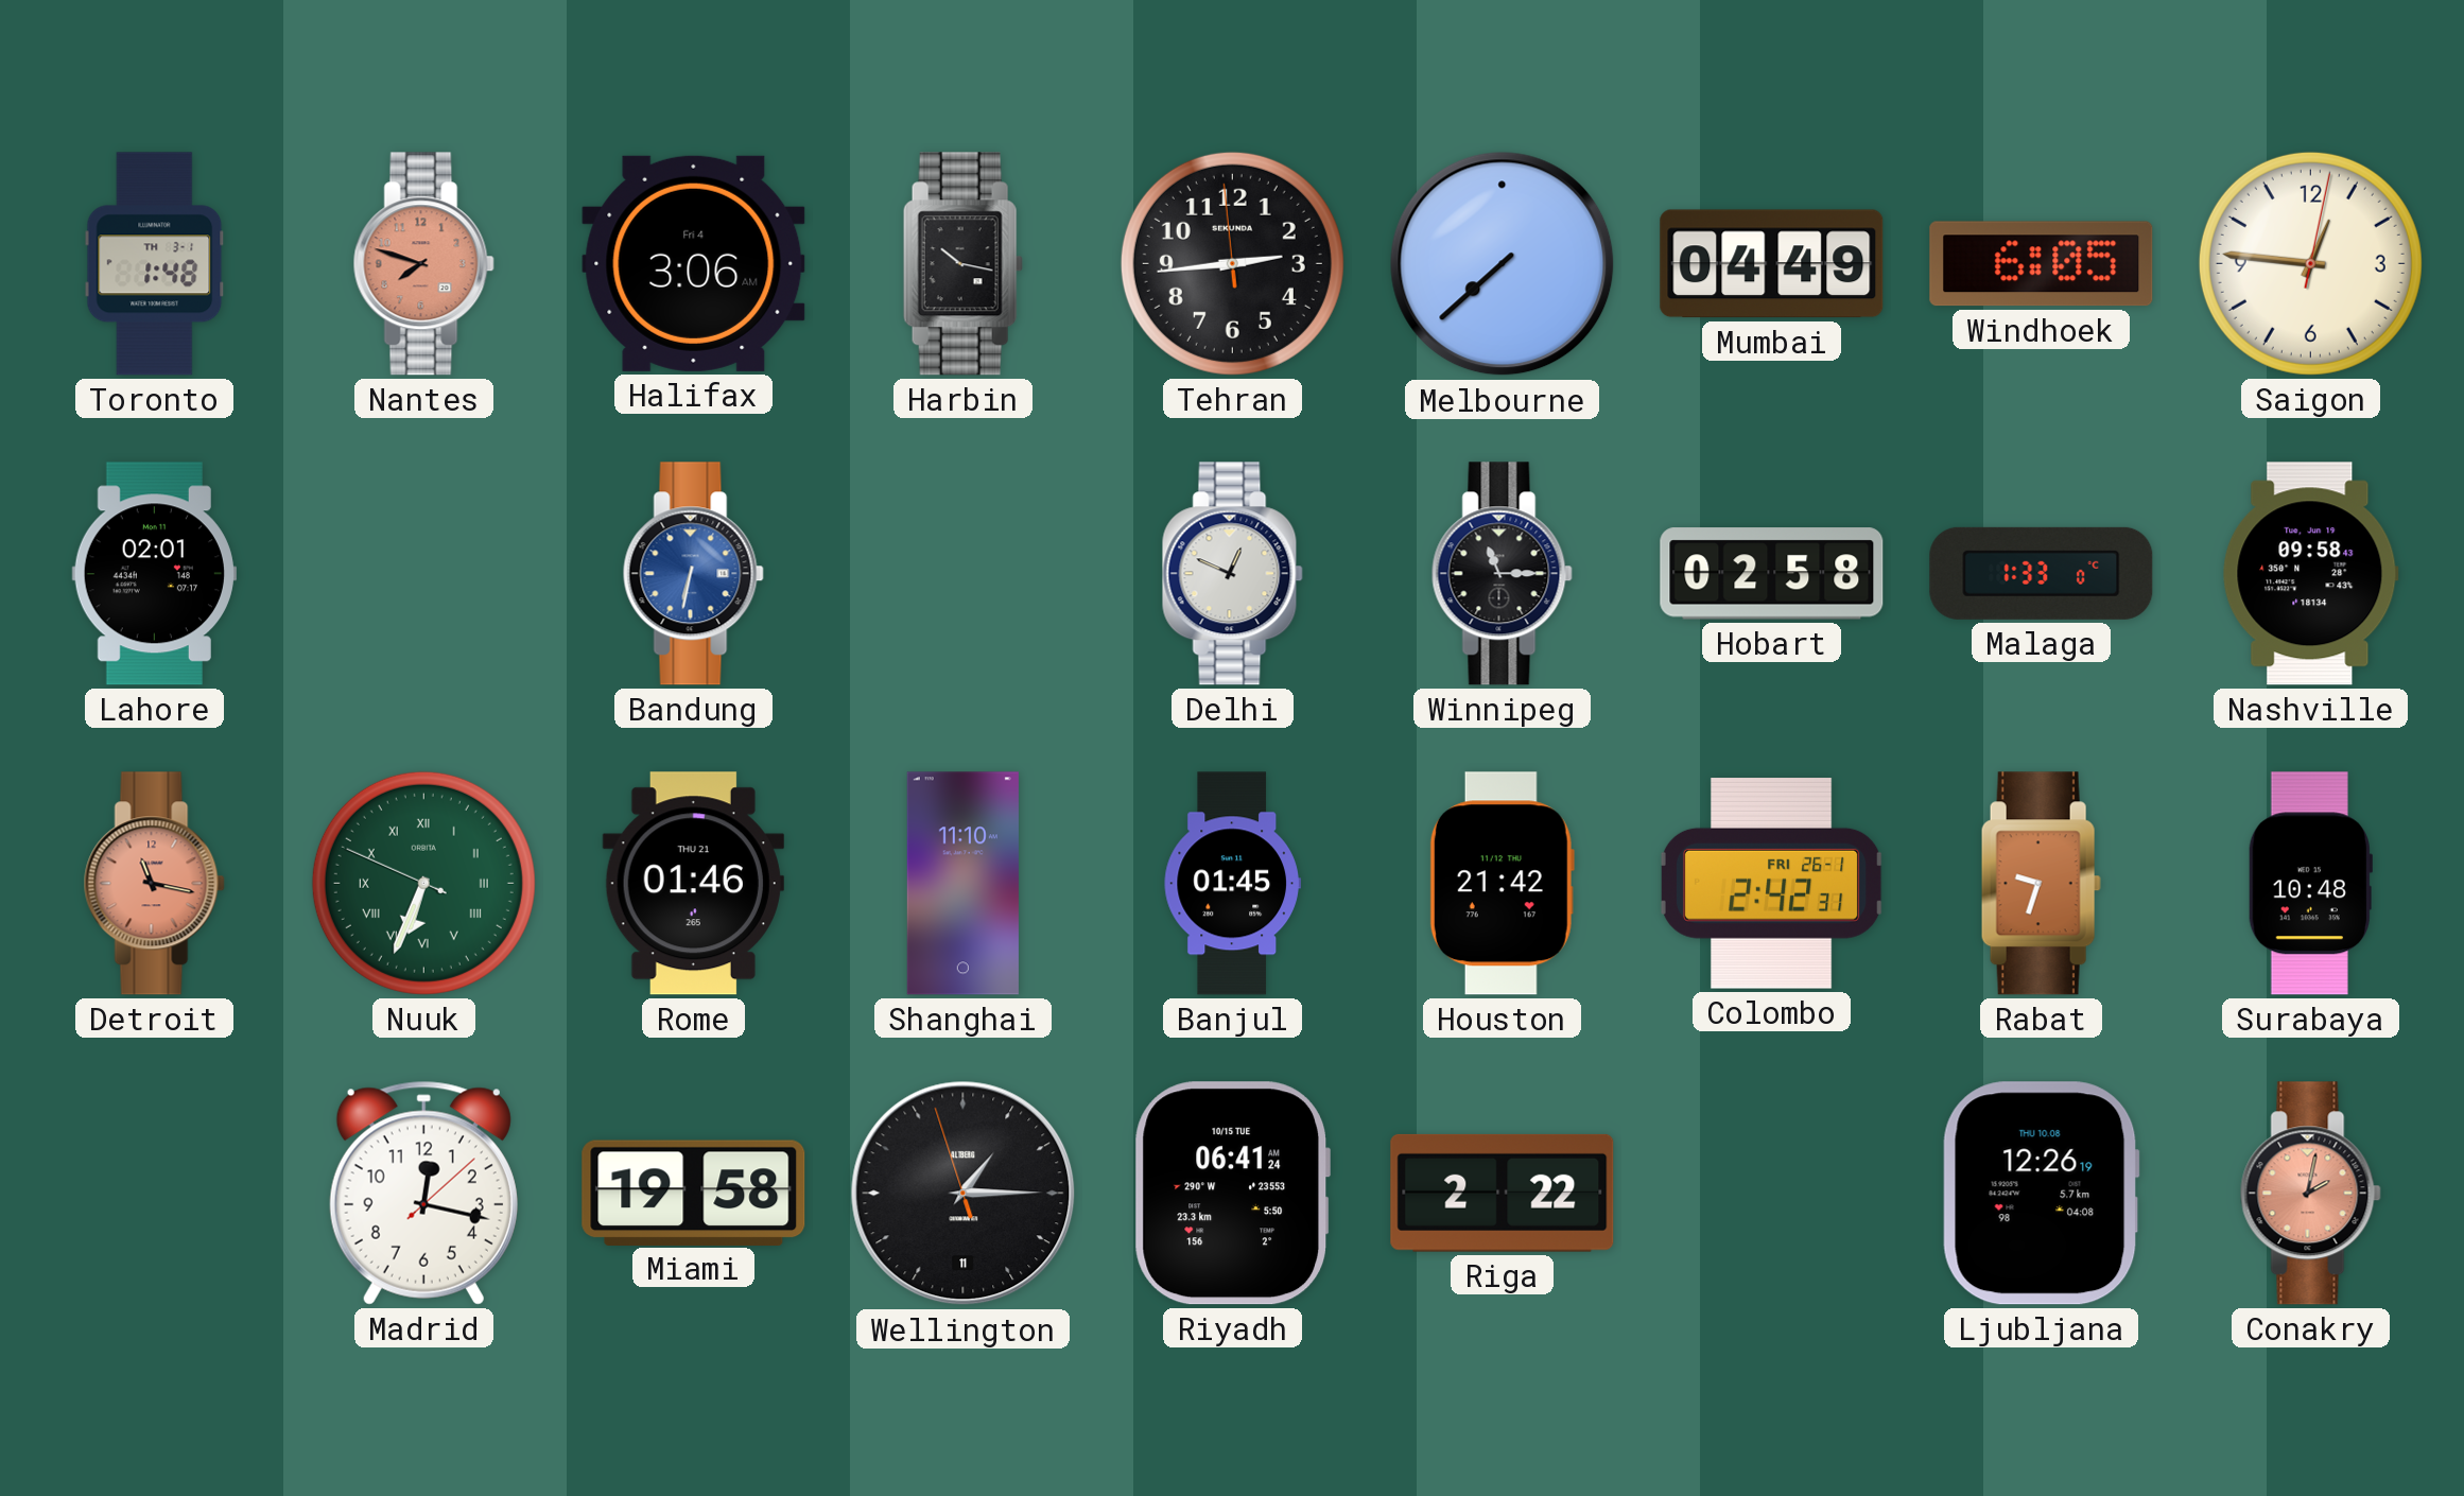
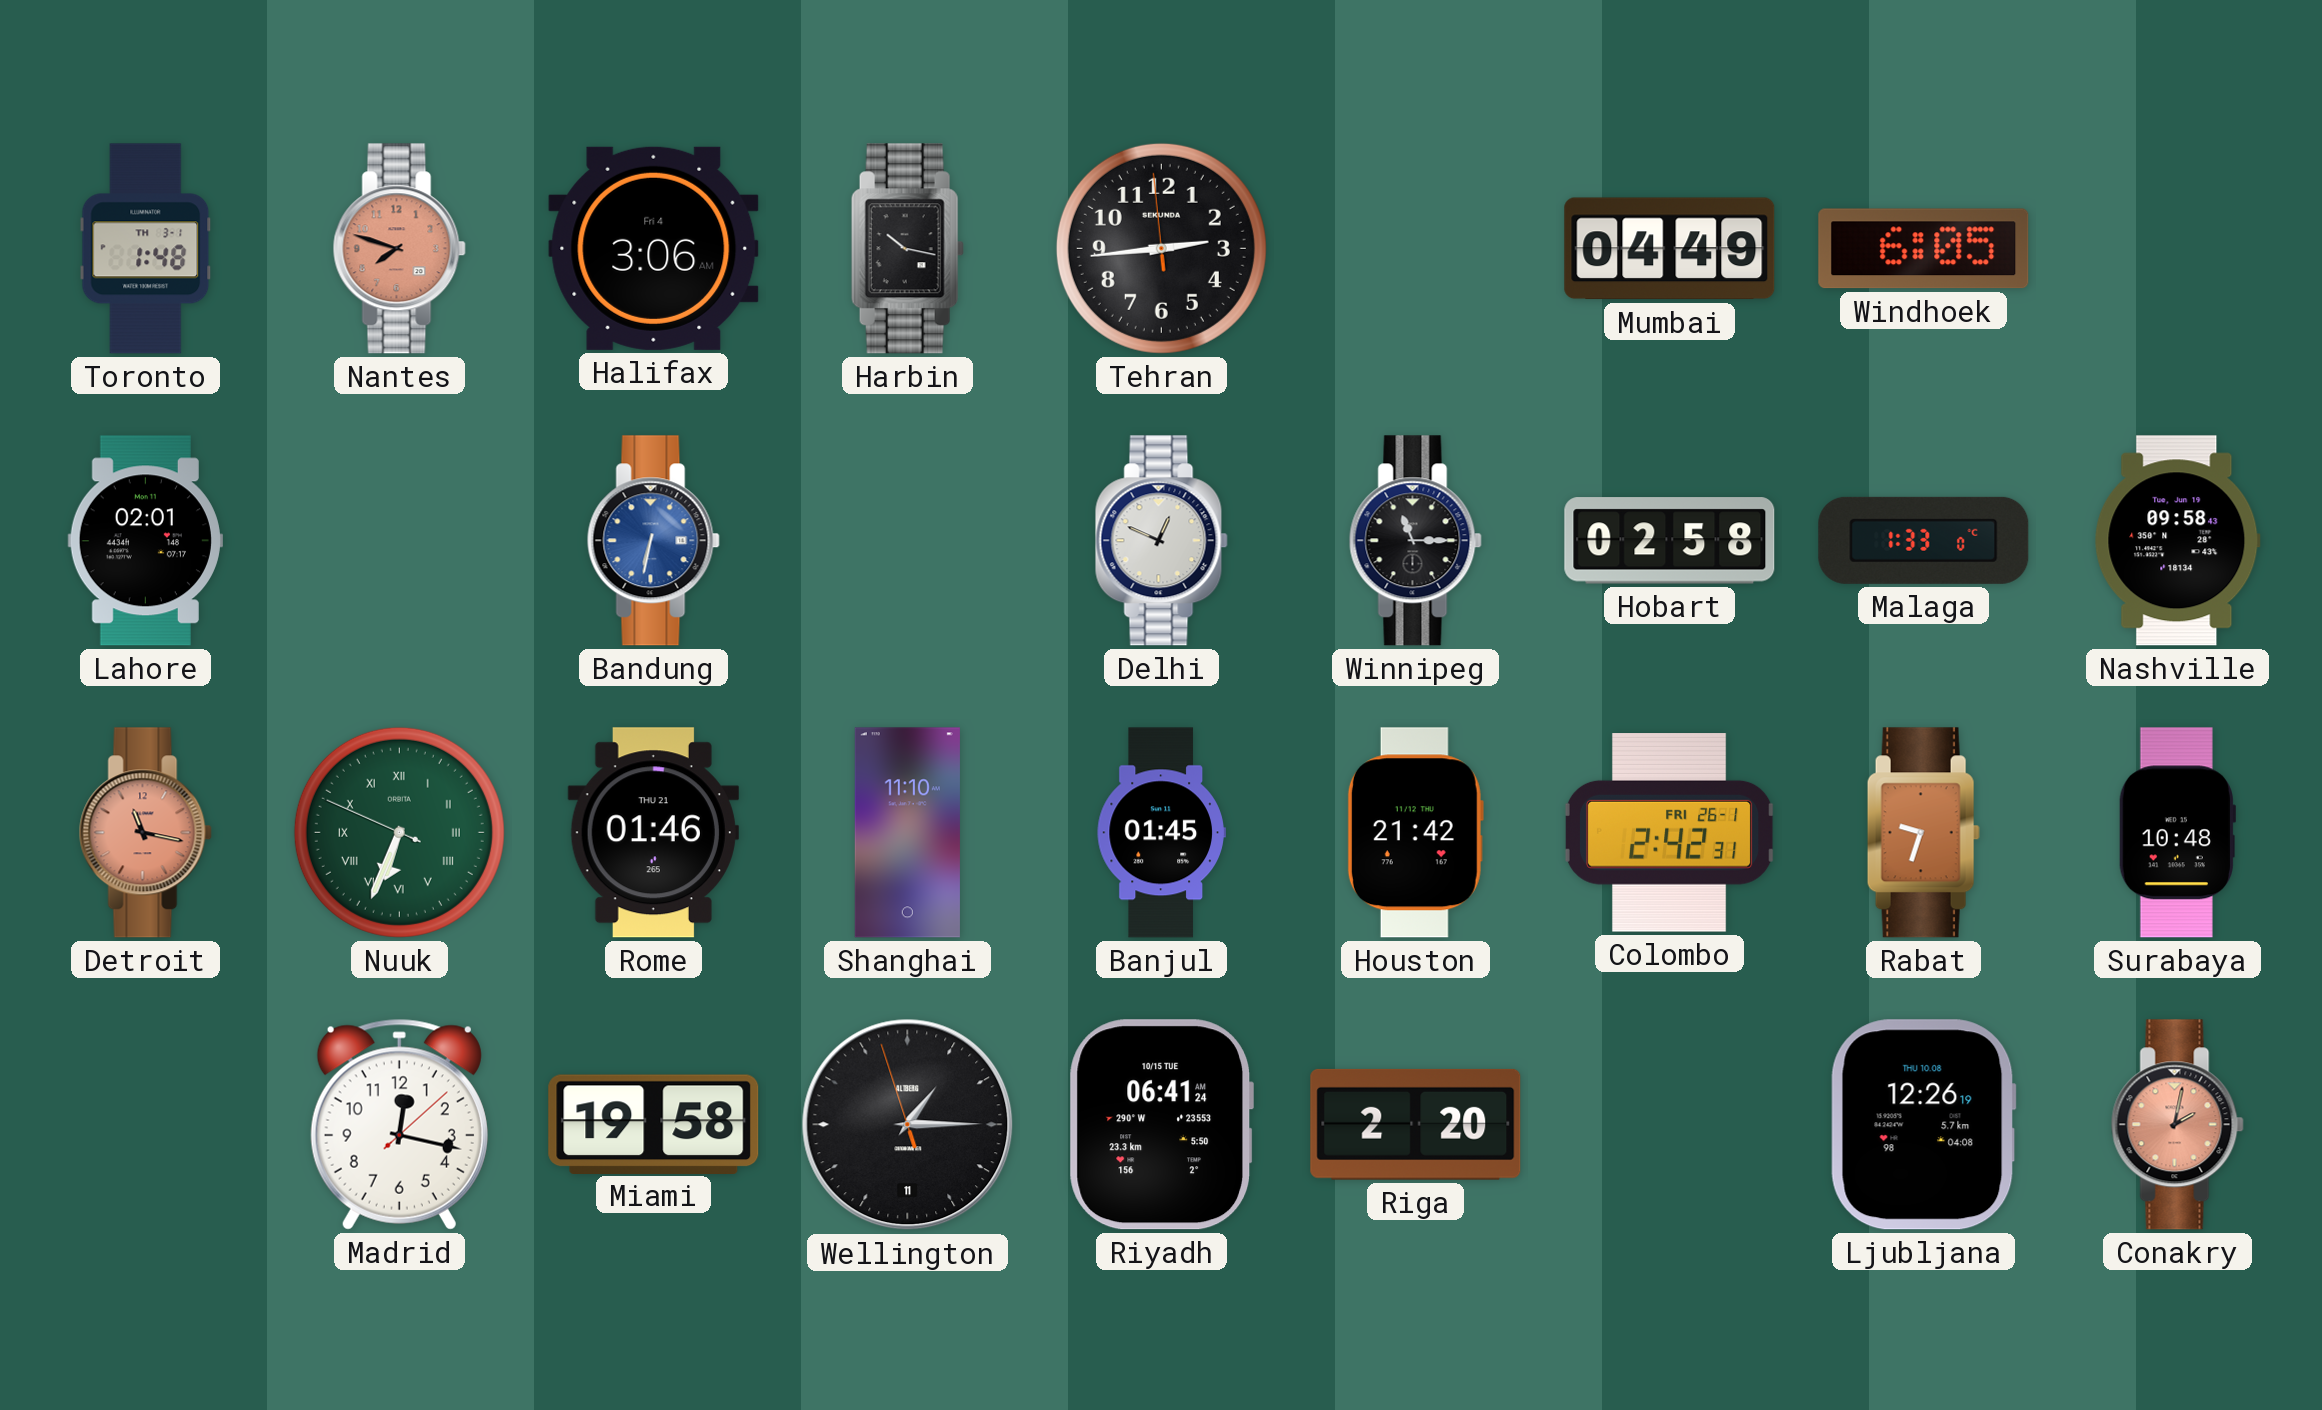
Melbourne: 7:38 -> none
Saigon: 12:46 -> none
Riga: 2:22 -> 2:20
